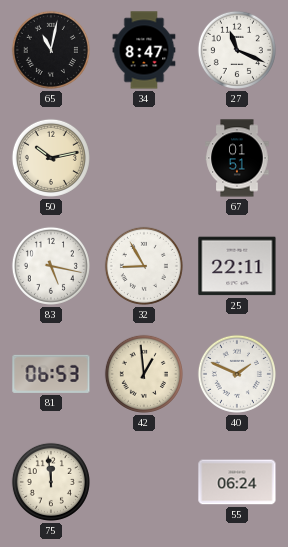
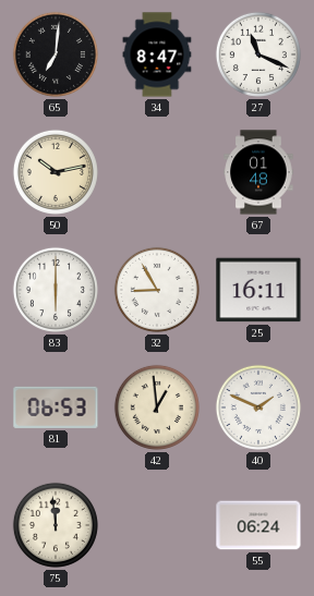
65: 11:02 -> 7:01
67: 01:51 -> 01:48
83: 5:17 -> 6:00
25: 22:11 -> 16:11
